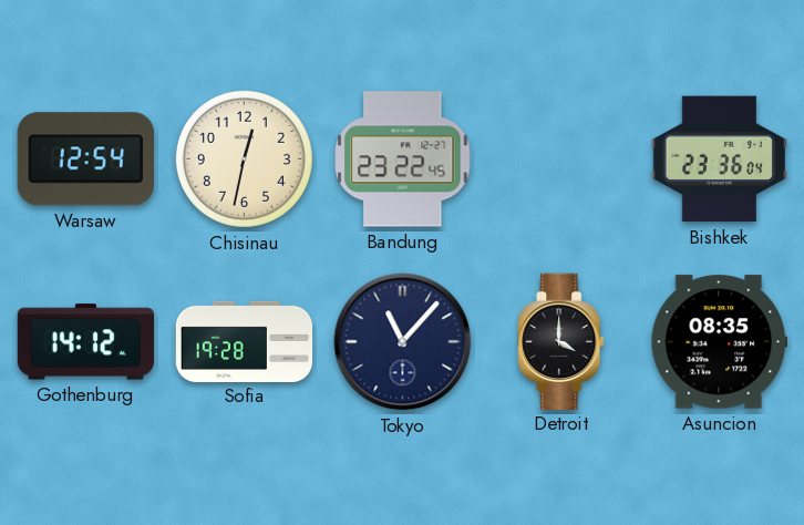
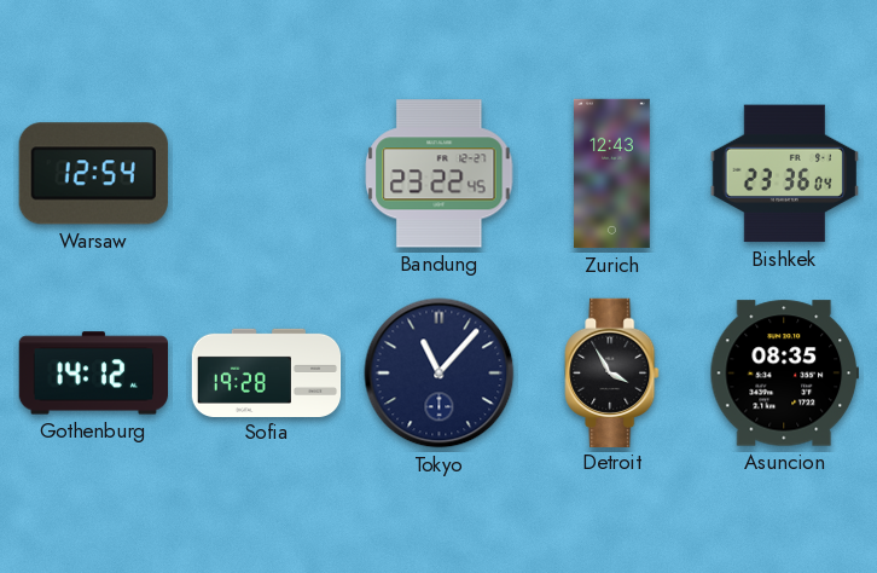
Chisinau: 12:32 -> none
Zurich: none -> 12:43
Detroit: 4:00 -> 3:55
